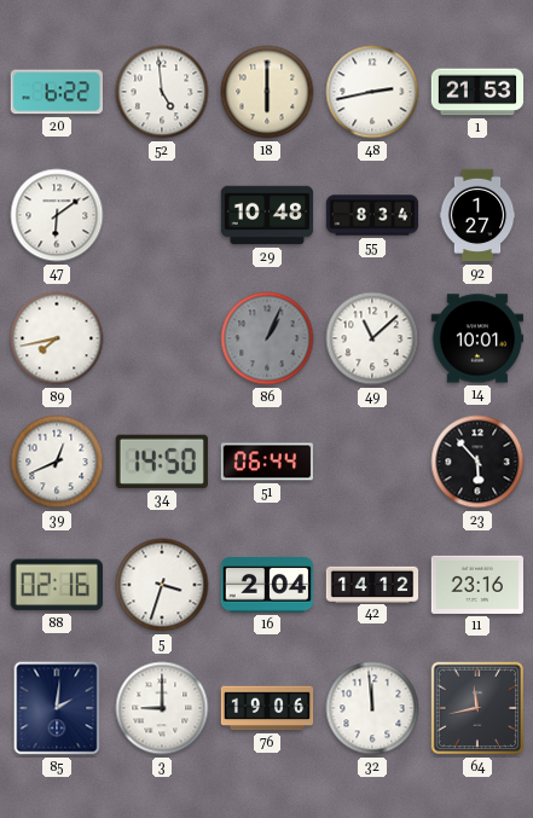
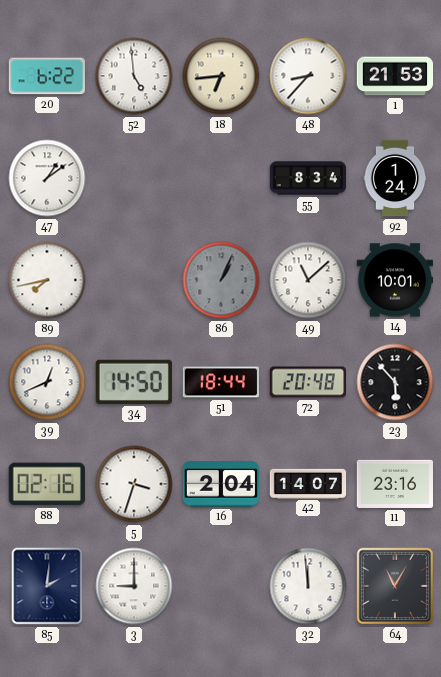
18: 6:00 -> 6:44
48: 2:43 -> 8:37
47: 6:09 -> 1:09
29: 10:48 -> none
92: 1:27 -> 1:24
51: 06:44 -> 18:44
72: none -> 20:48
42: 14:12 -> 14:07
76: 19:06 -> none
64: 11:43 -> 11:05
